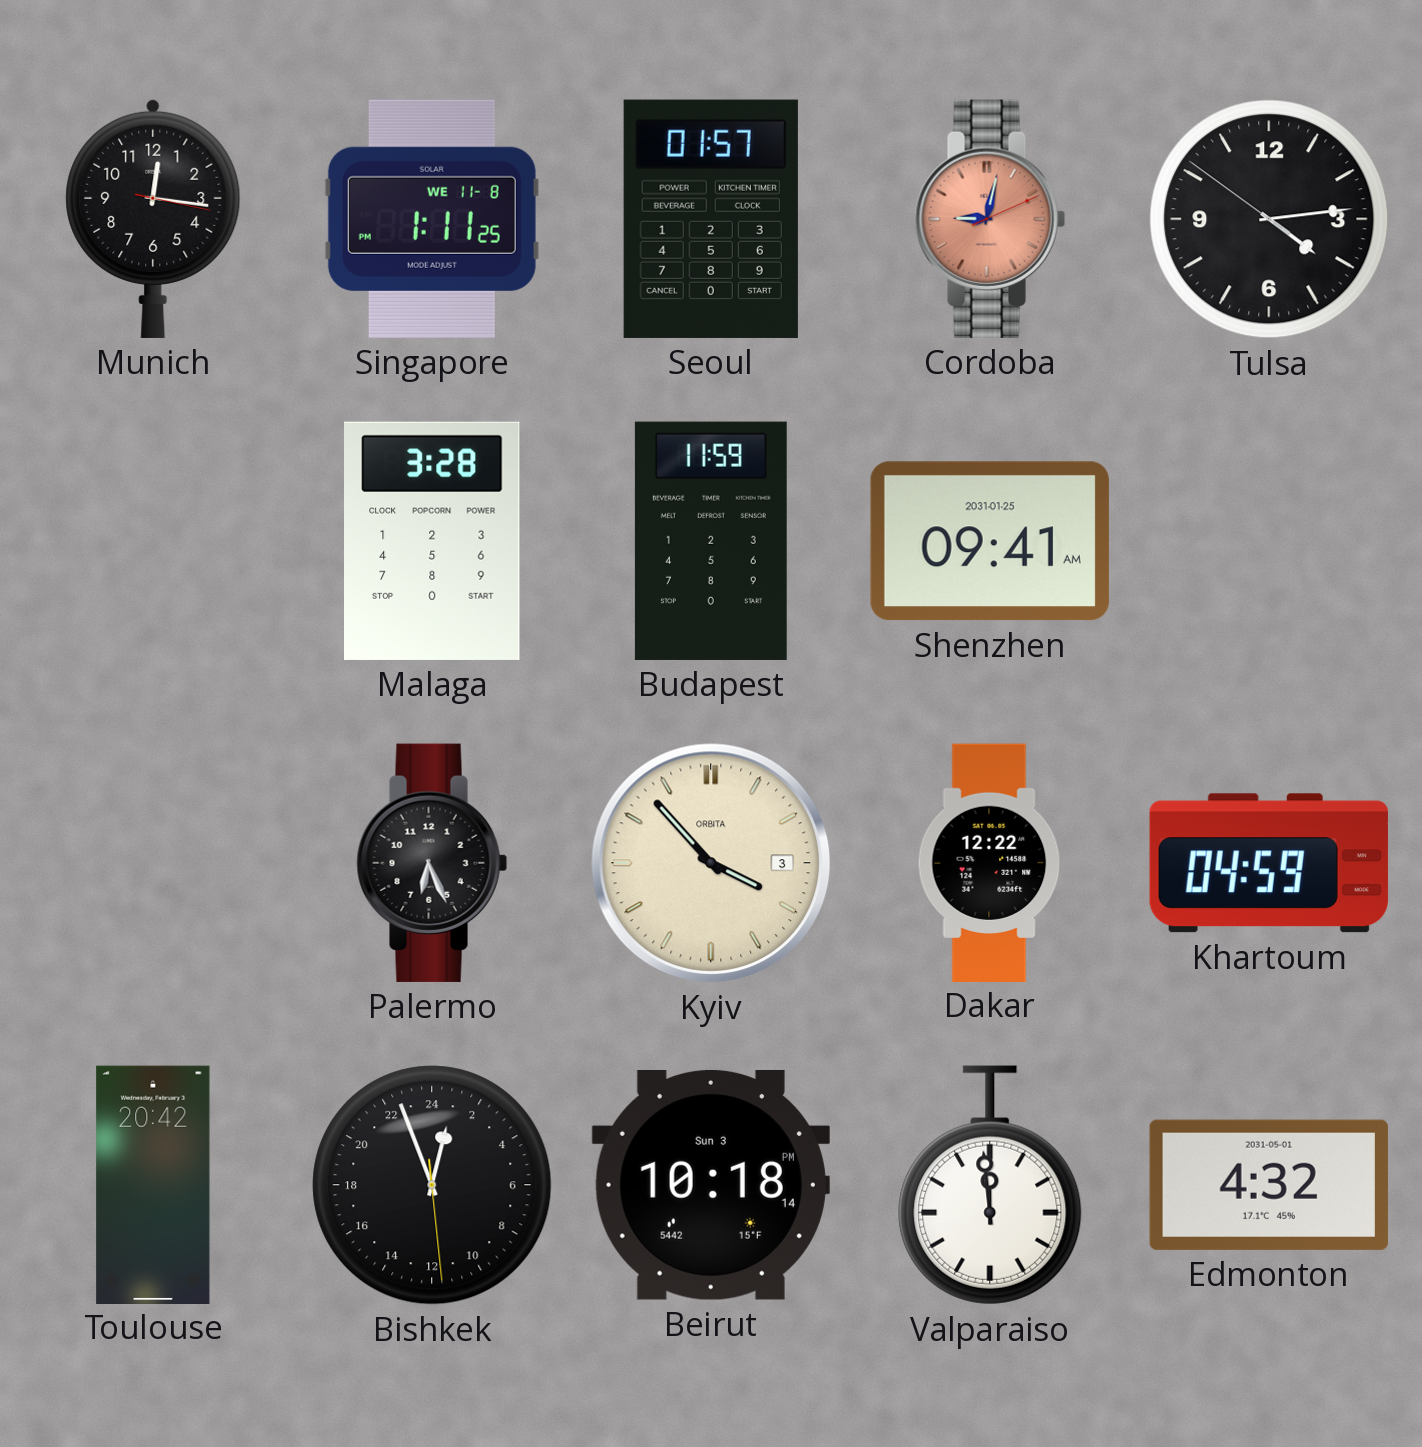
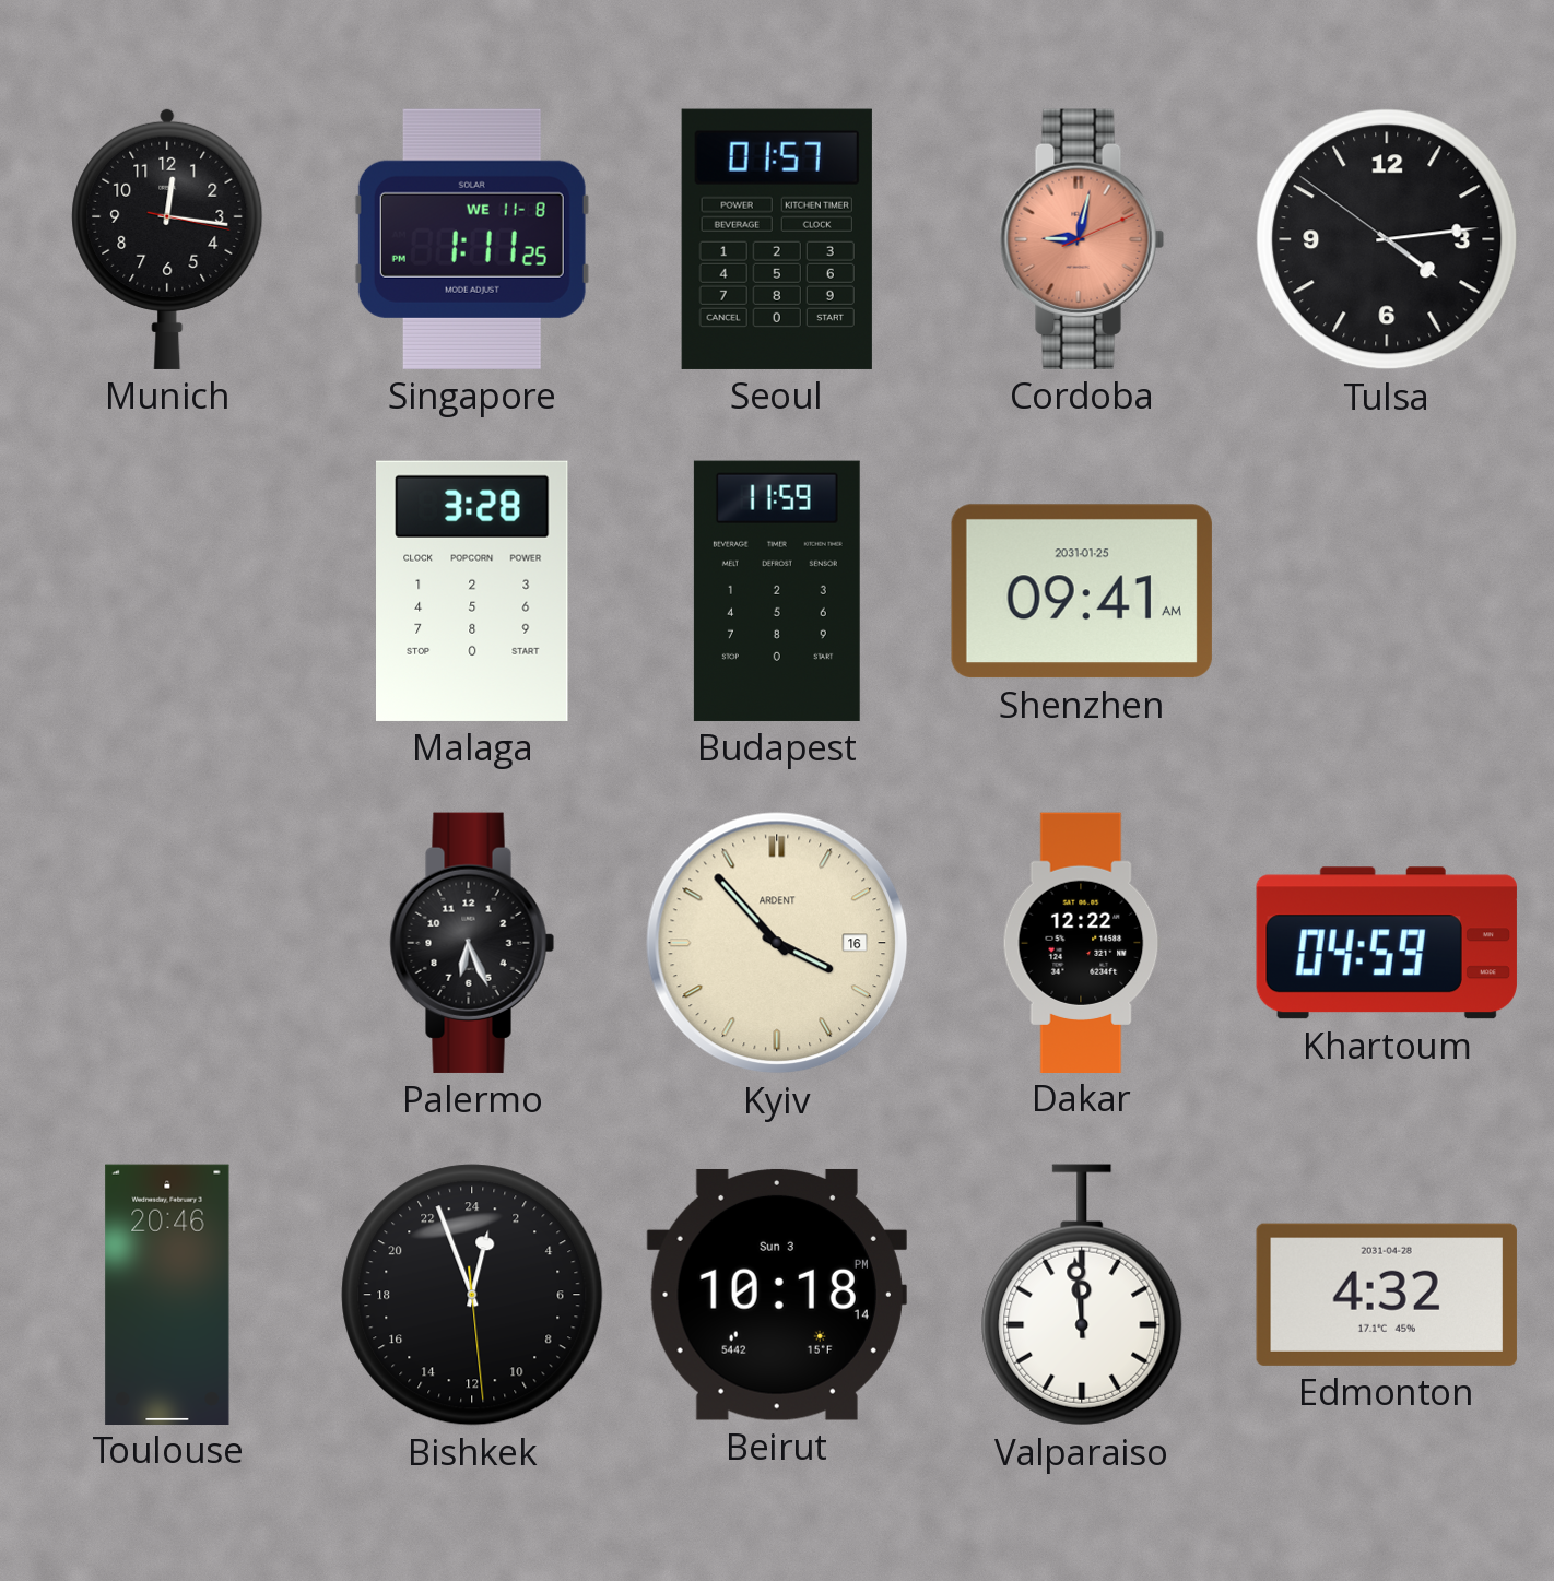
Kyiv date: 3 -> 16
Kyiv brand: ORBITA -> ARDENT
Toulouse: 20:42 -> 20:46
Edmonton date: 2031-05-01 -> 2031-04-28
